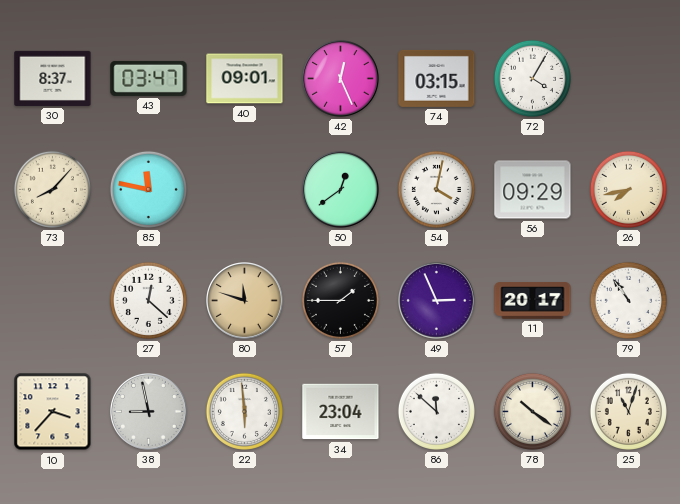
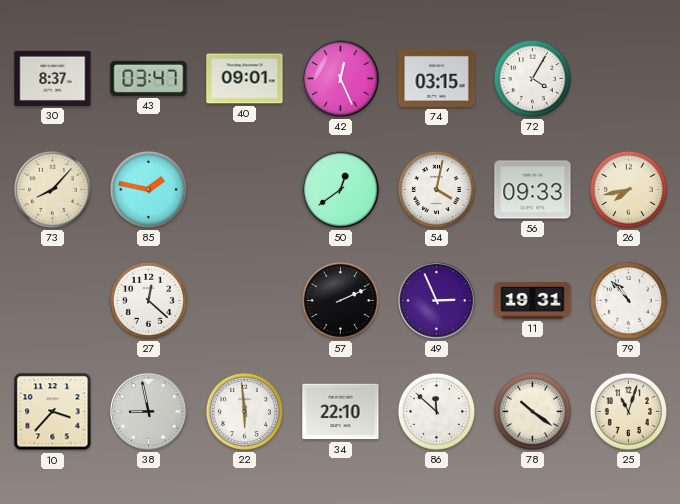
85: 11:47 -> 1:47
56: 09:29 -> 09:33
80: 11:48 -> none
57: 1:45 -> 2:11
11: 20:17 -> 19:31
79: 10:54 -> 10:53
34: 23:04 -> 22:10
